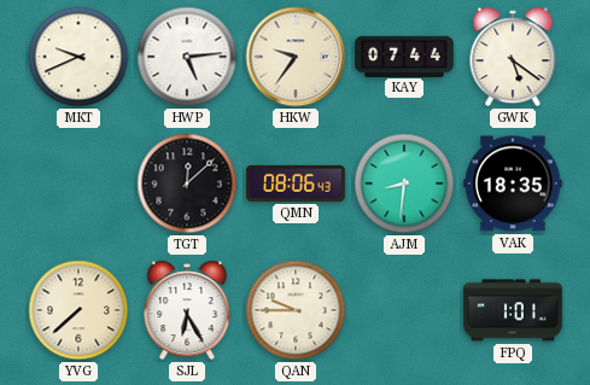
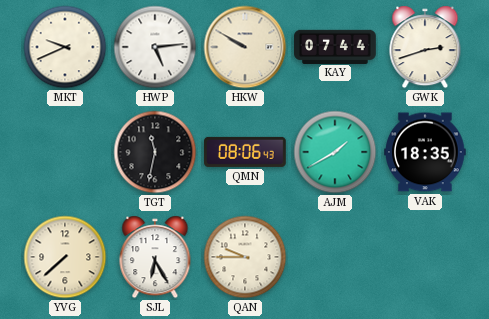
HKW: 9:36 -> 9:50
GWK: 5:21 -> 2:42
TGT: 12:08 -> 11:32
AJM: 8:31 -> 1:40
FPQ: 1:01 -> none
